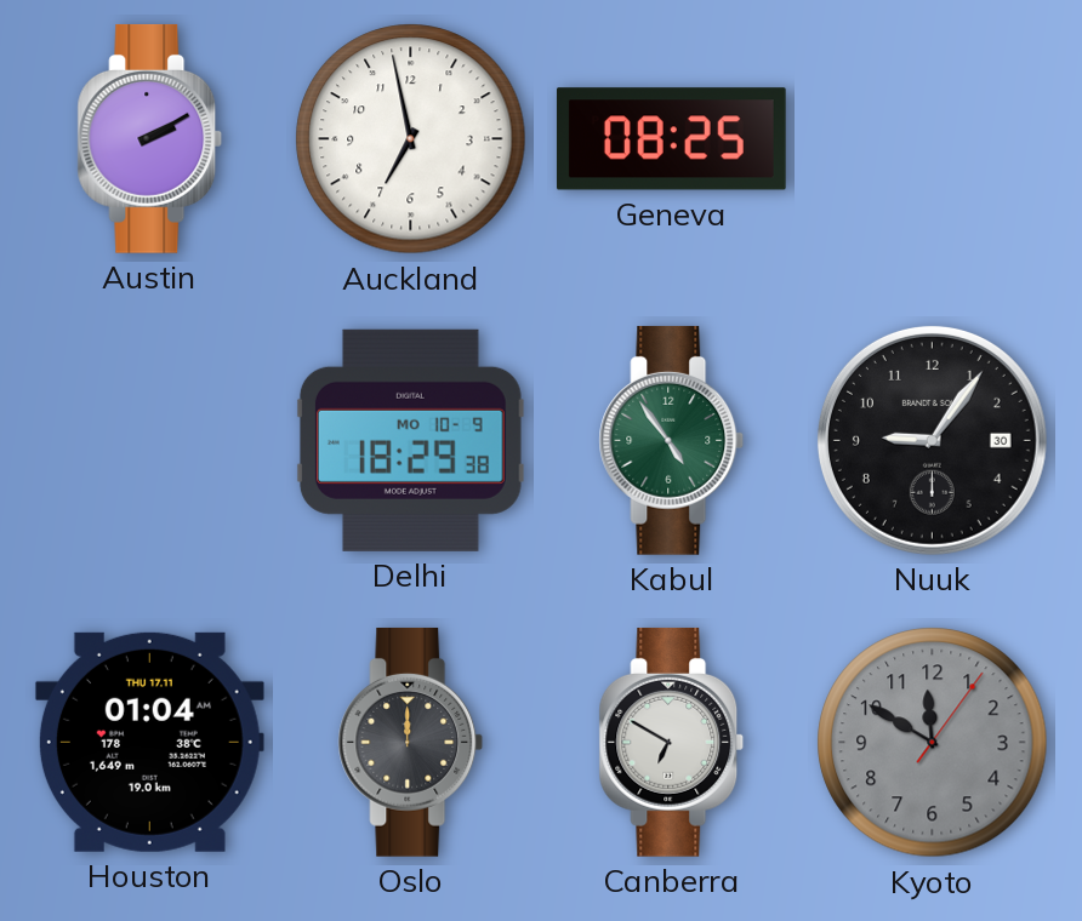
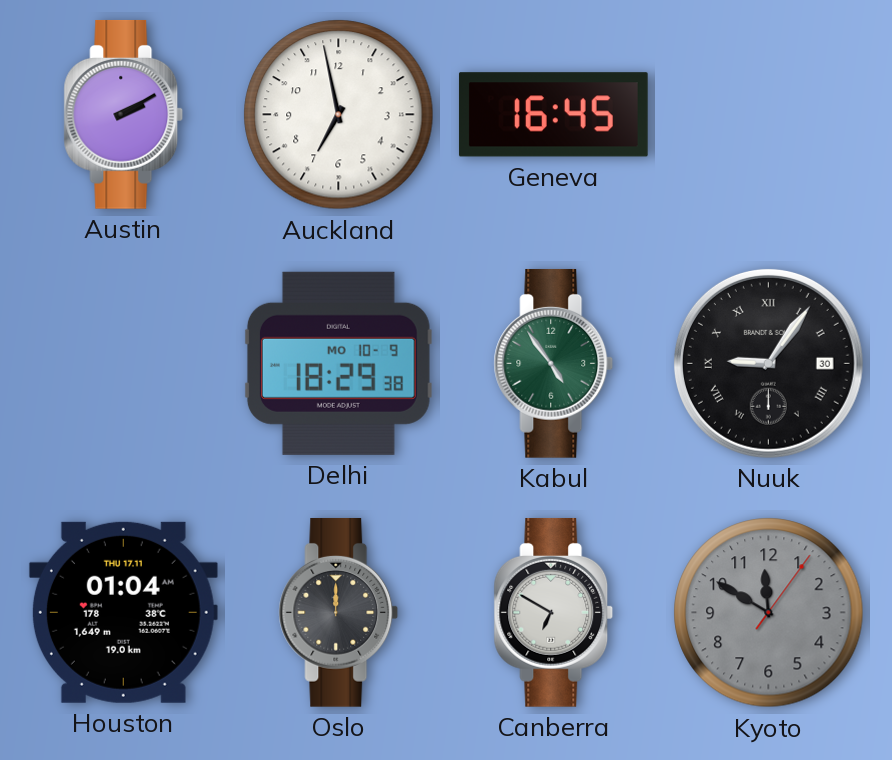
Geneva: 08:25 -> 16:45
Nuuk numerals: Arabic -> Roman
